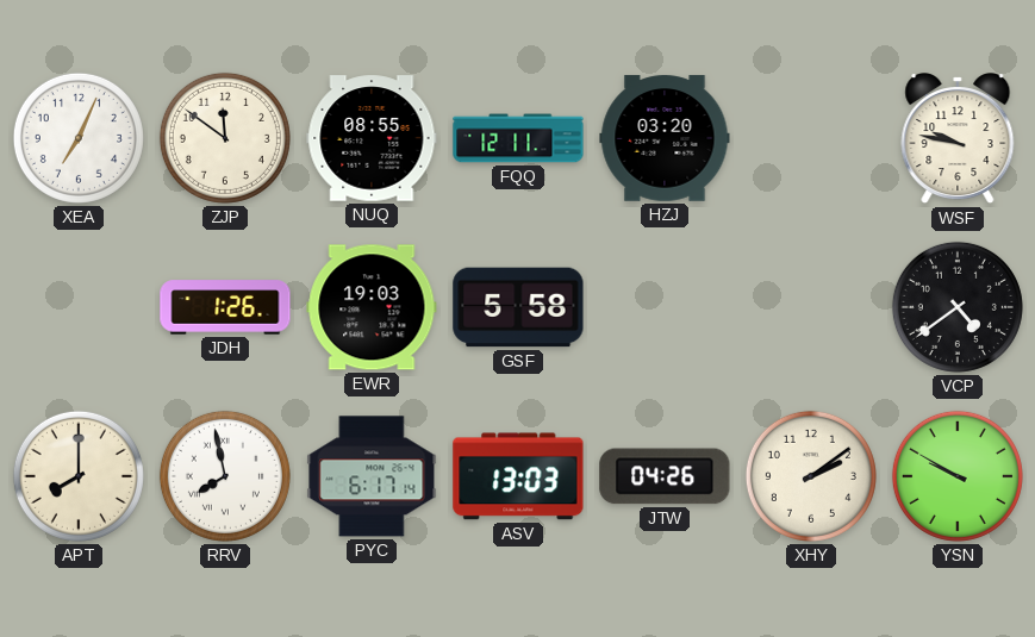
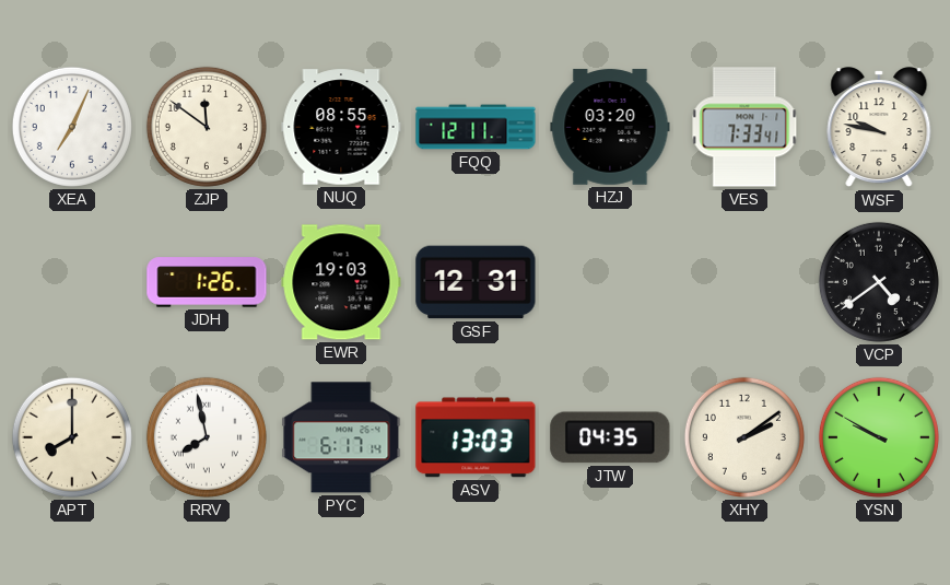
VES: none -> 7:33
GSF: 5:58 -> 12:31
JTW: 04:26 -> 04:35
